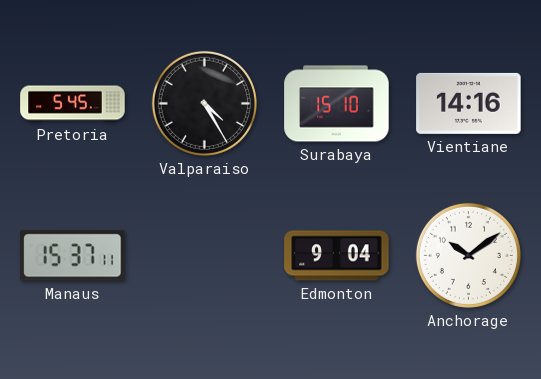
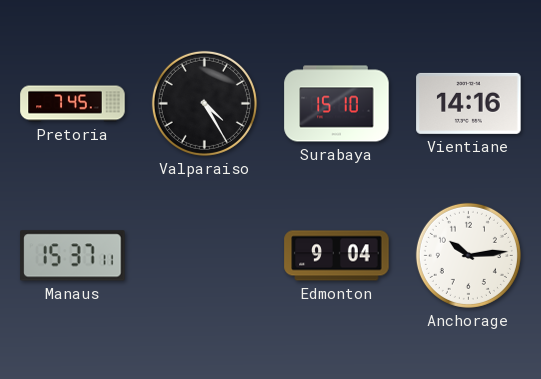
Pretoria: 5:45 -> 7:45
Anchorage: 10:09 -> 10:14
